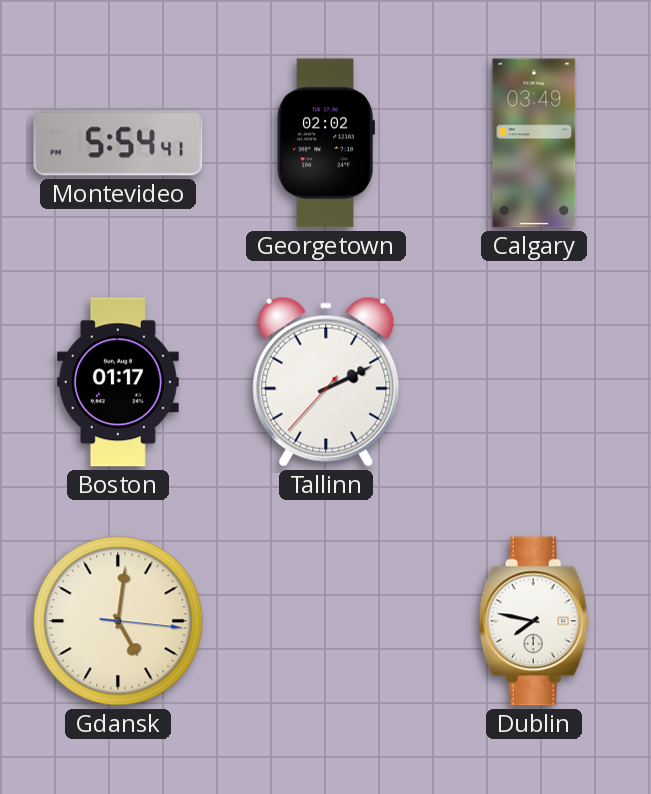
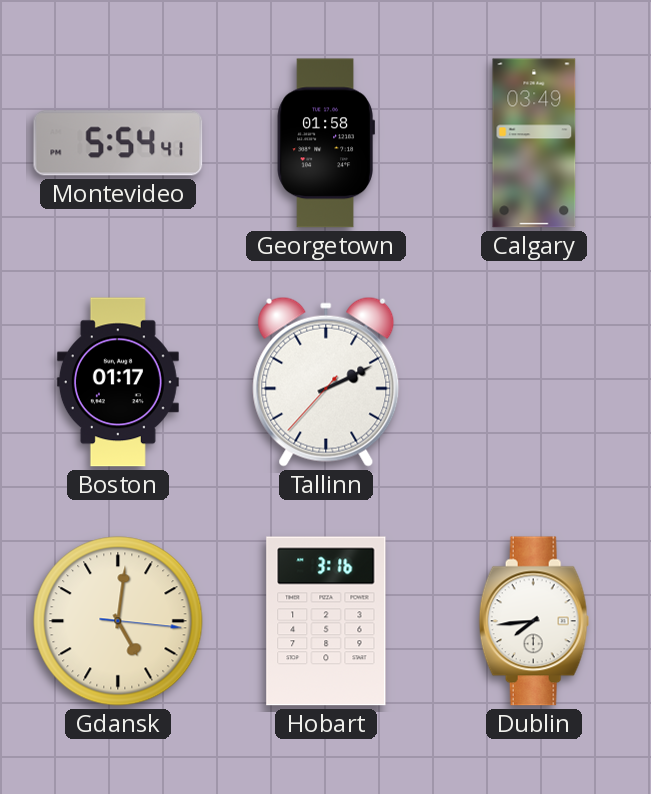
Georgetown: 02:02 -> 01:58
Hobart: none -> 3:16
Dublin: 7:47 -> 7:44
